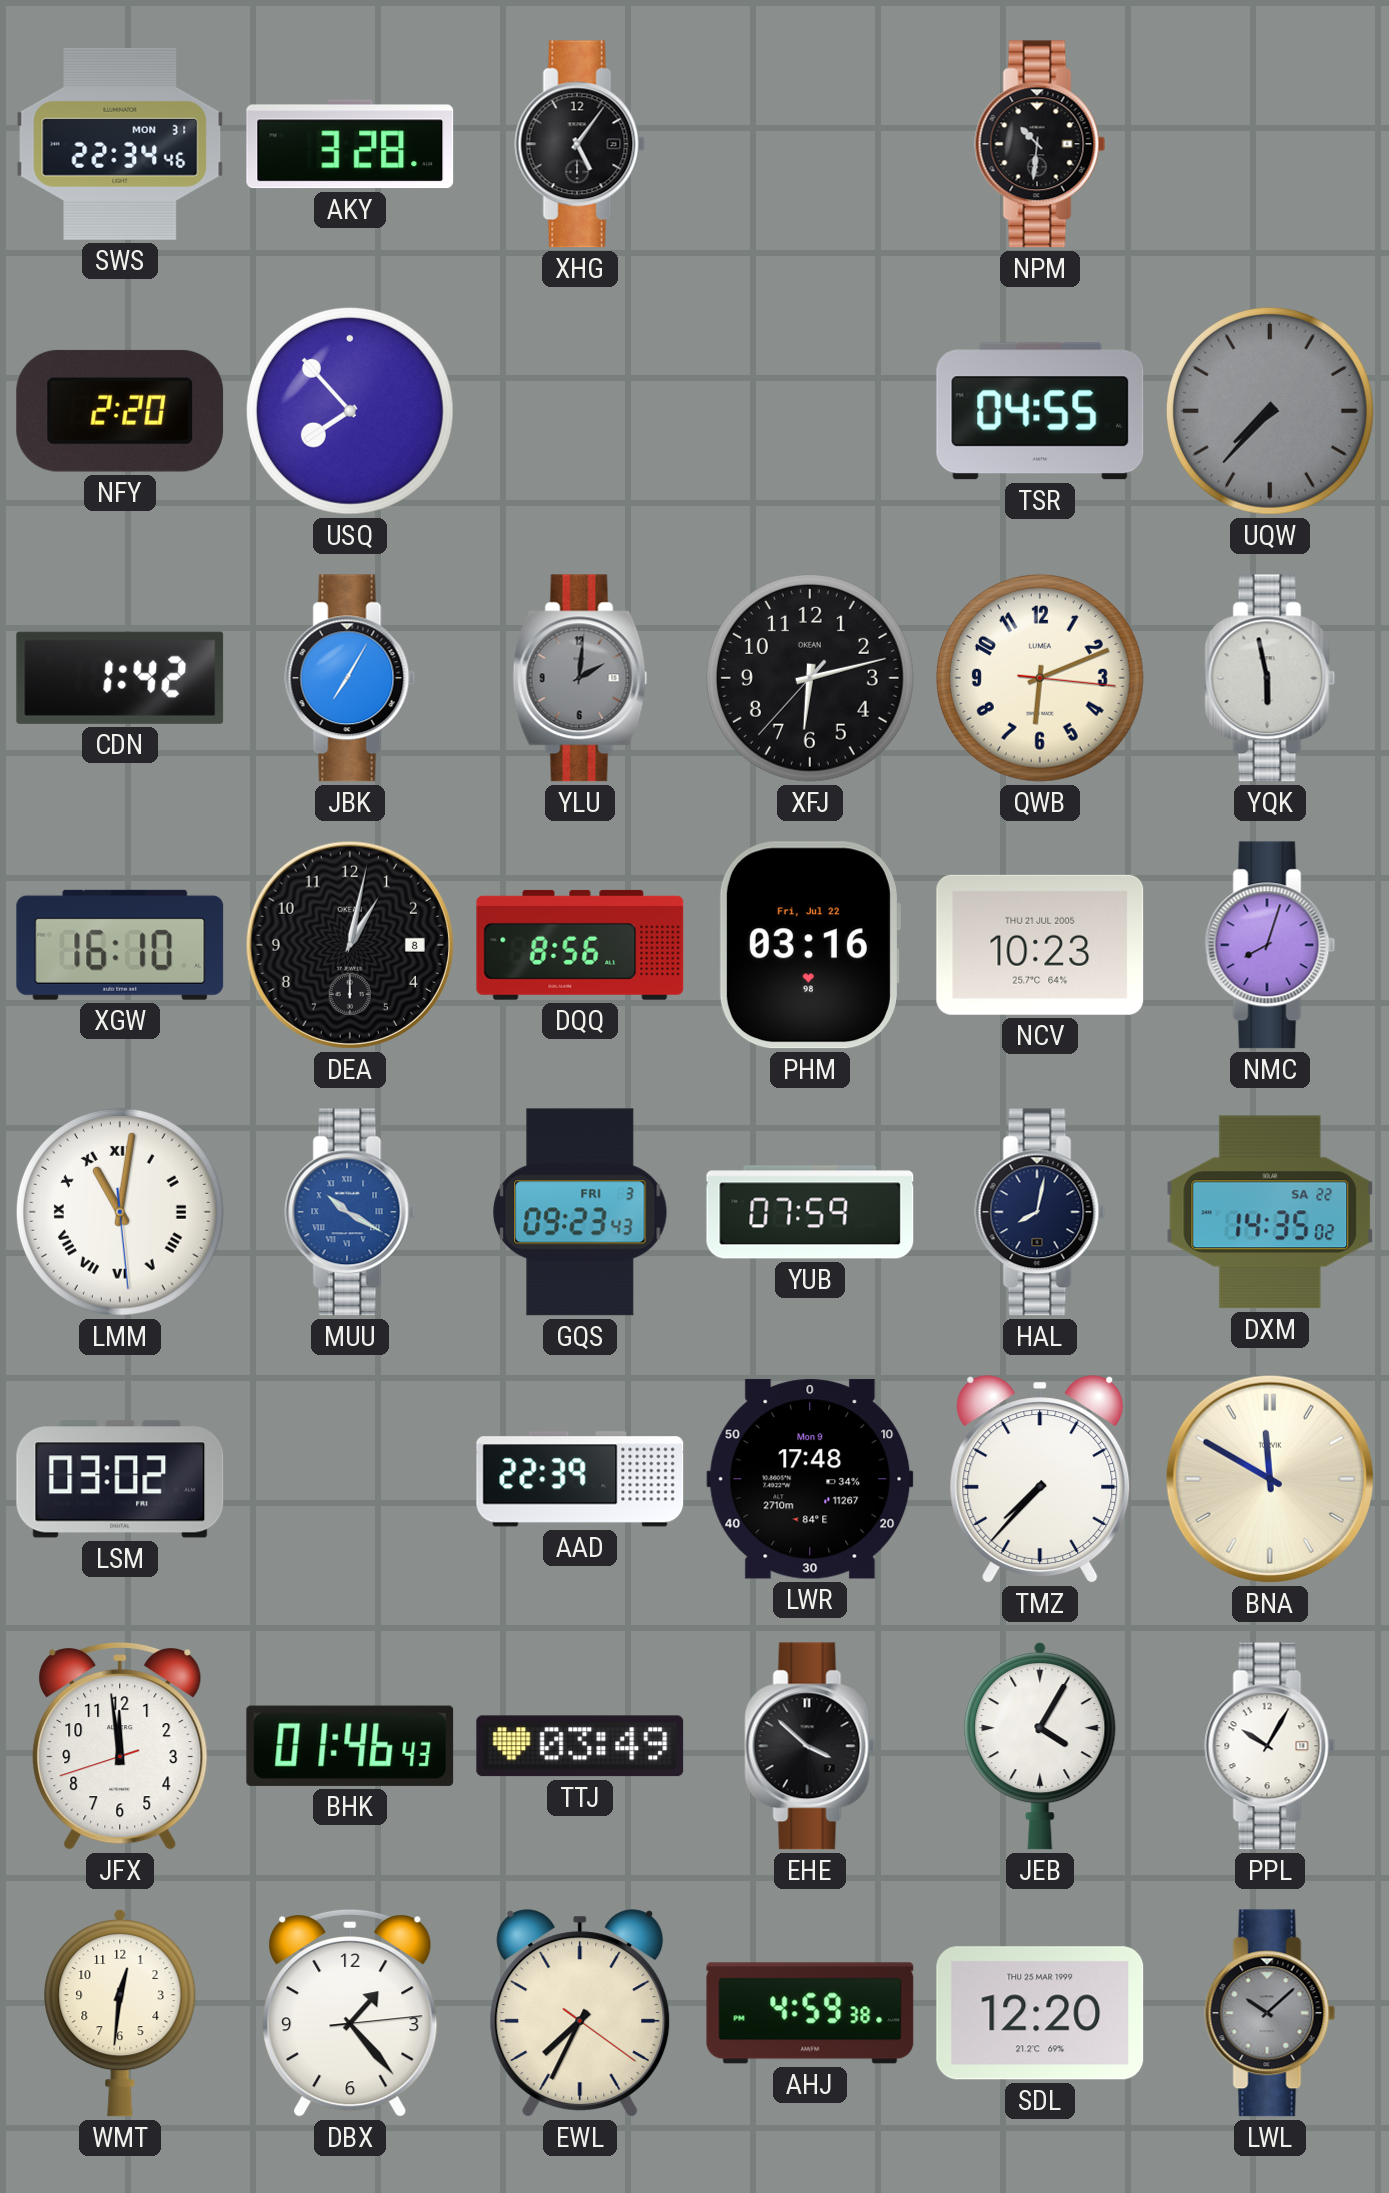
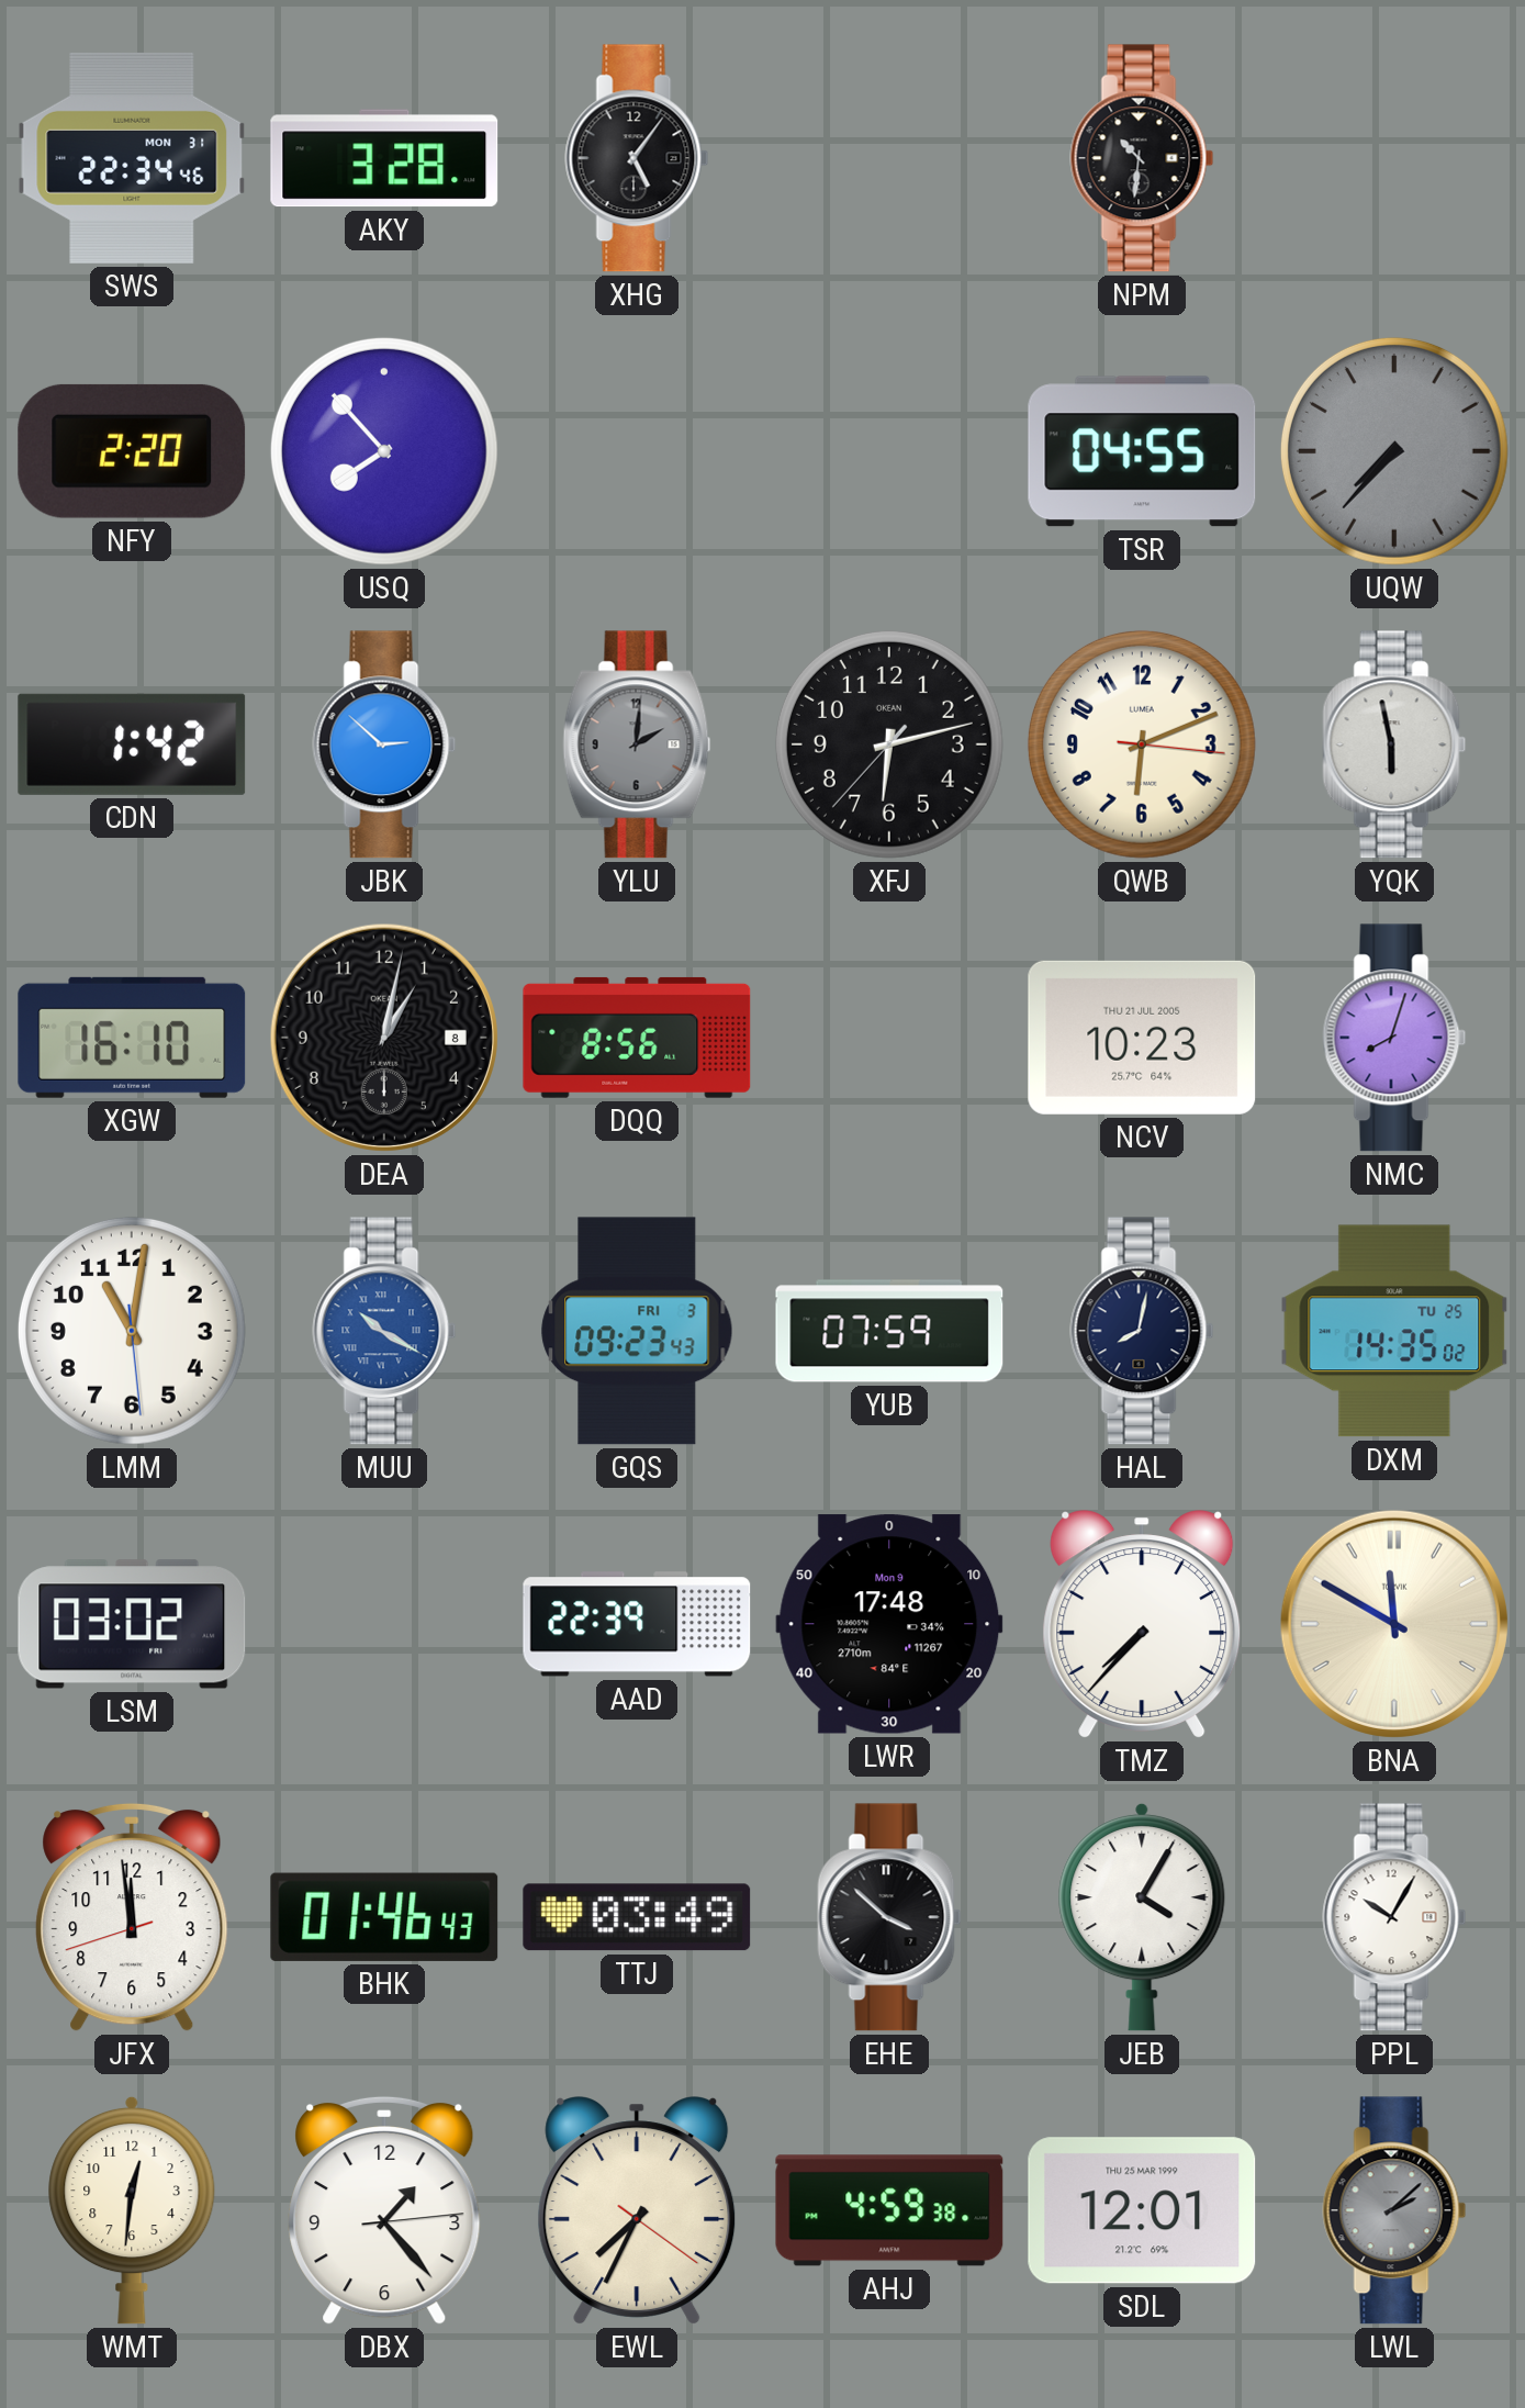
JBK: 7:05 -> 2:52
PHM: 03:16 -> none
LMM numerals: Roman -> Arabic
DXM date: SA 22 -> TU 25
SDL: 12:20 -> 12:01
LWL: 10:08 -> 2:08
